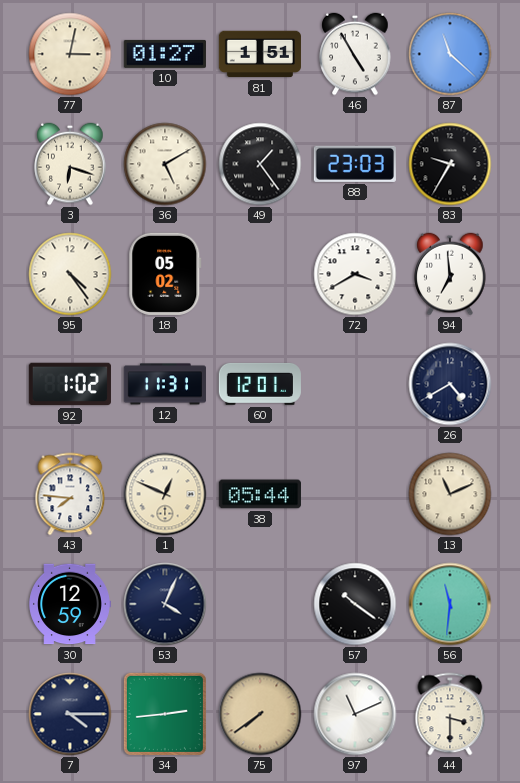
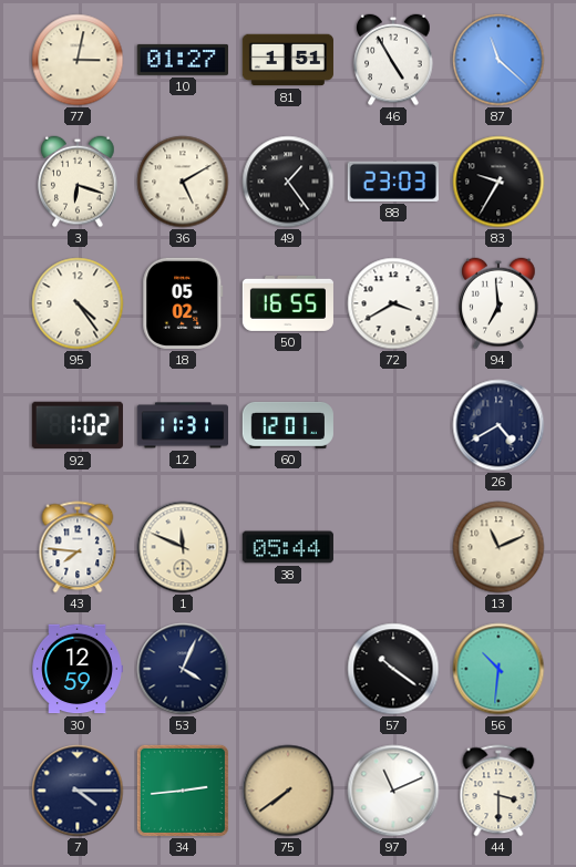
50: none -> 16:55
1: 12:49 -> 11:49
56: 11:31 -> 10:31
